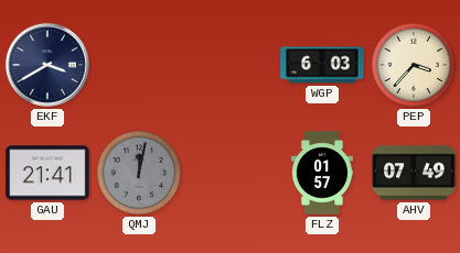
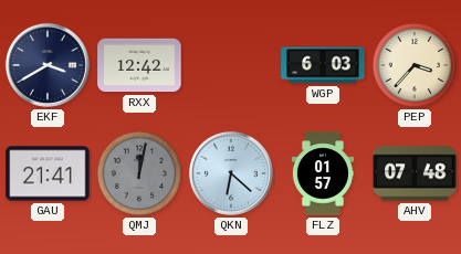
RXX: none -> 12:42
QKN: none -> 6:22
AHV: 07:49 -> 07:48
